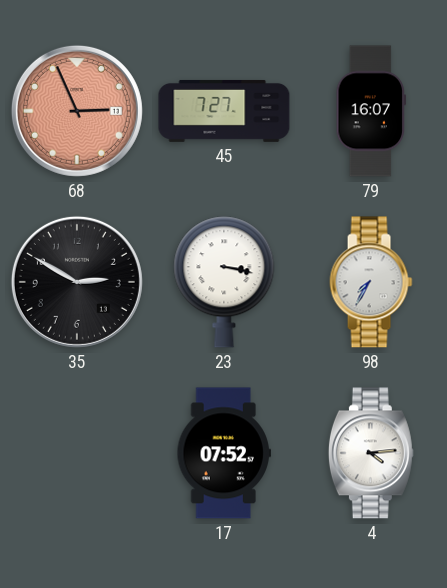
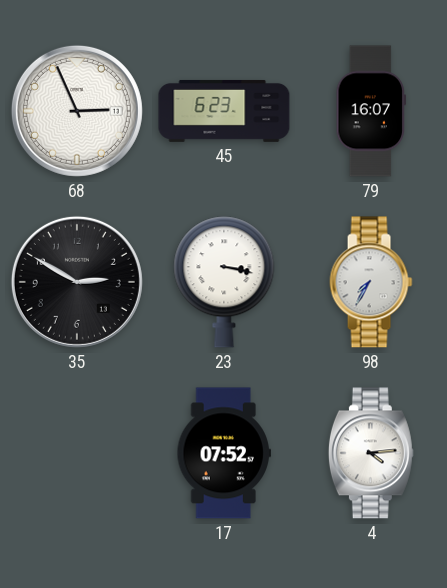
68 dial: salmon -> white
45: 7:27 -> 6:23
